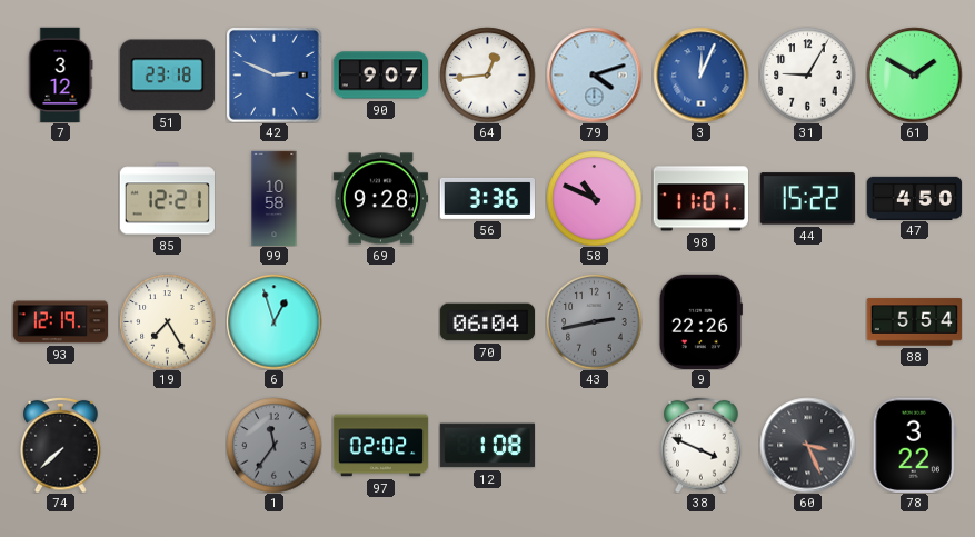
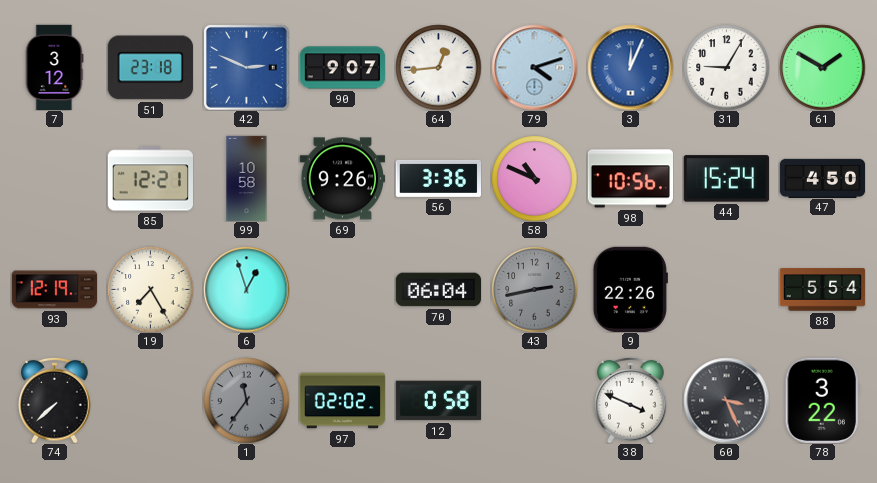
69: 9:28 -> 9:26
98: 11:01 -> 10:56
44: 15:22 -> 15:24
12: 1:08 -> 0:58
